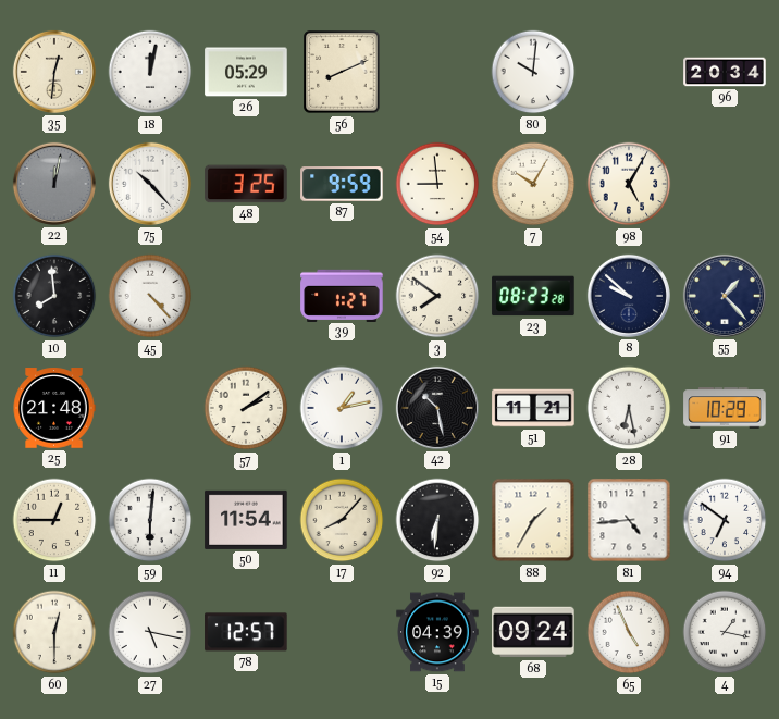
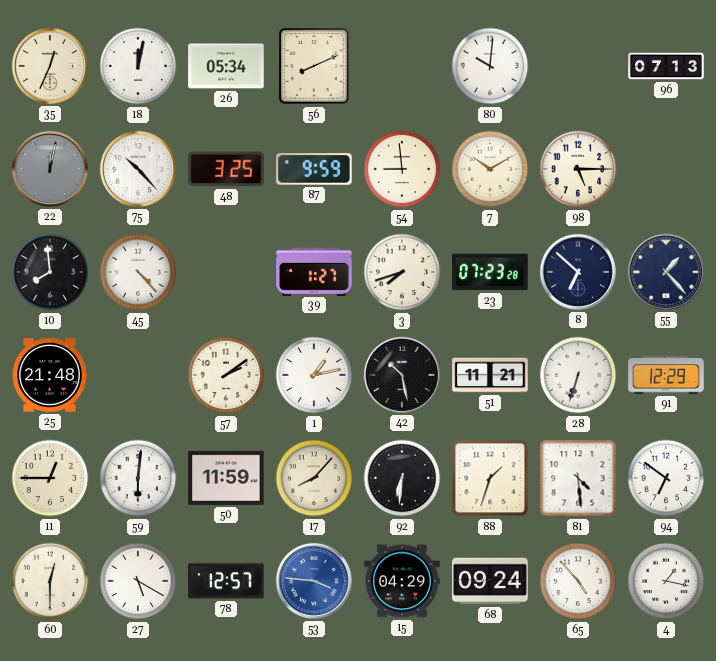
35: 12:31 -> 12:34
26: 05:29 -> 05:34
96: 20:34 -> 07:13
7: 10:05 -> 10:10
98: 5:05 -> 5:15
3: 7:51 -> 7:42
23: 08:23 -> 07:23
8: 9:52 -> 6:52
28: 6:28 -> 6:33
91: 10:29 -> 12:29
50: 11:54 -> 11:59
88: 1:35 -> 1:33
81: 4:44 -> 4:29
27: 5:17 -> 5:20
53: none -> 3:46
15: 04:39 -> 04:29
65: 4:56 -> 4:53
